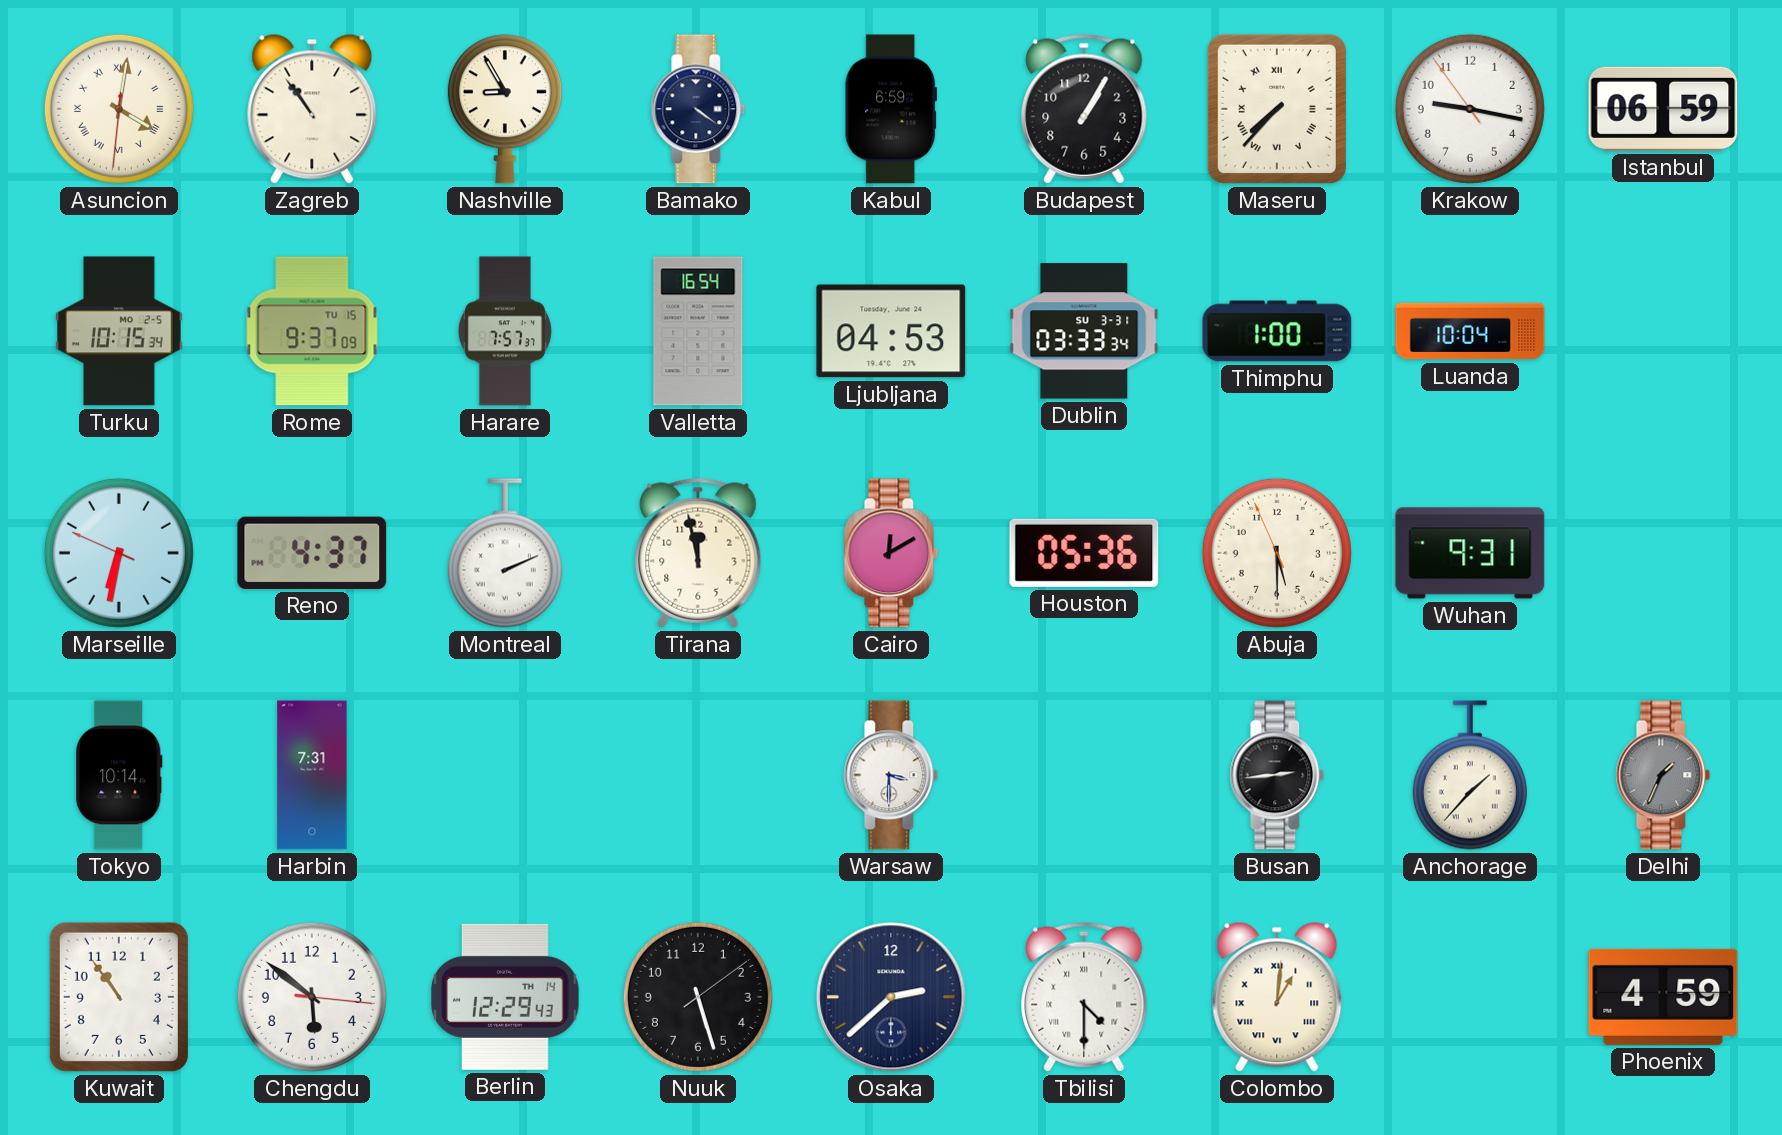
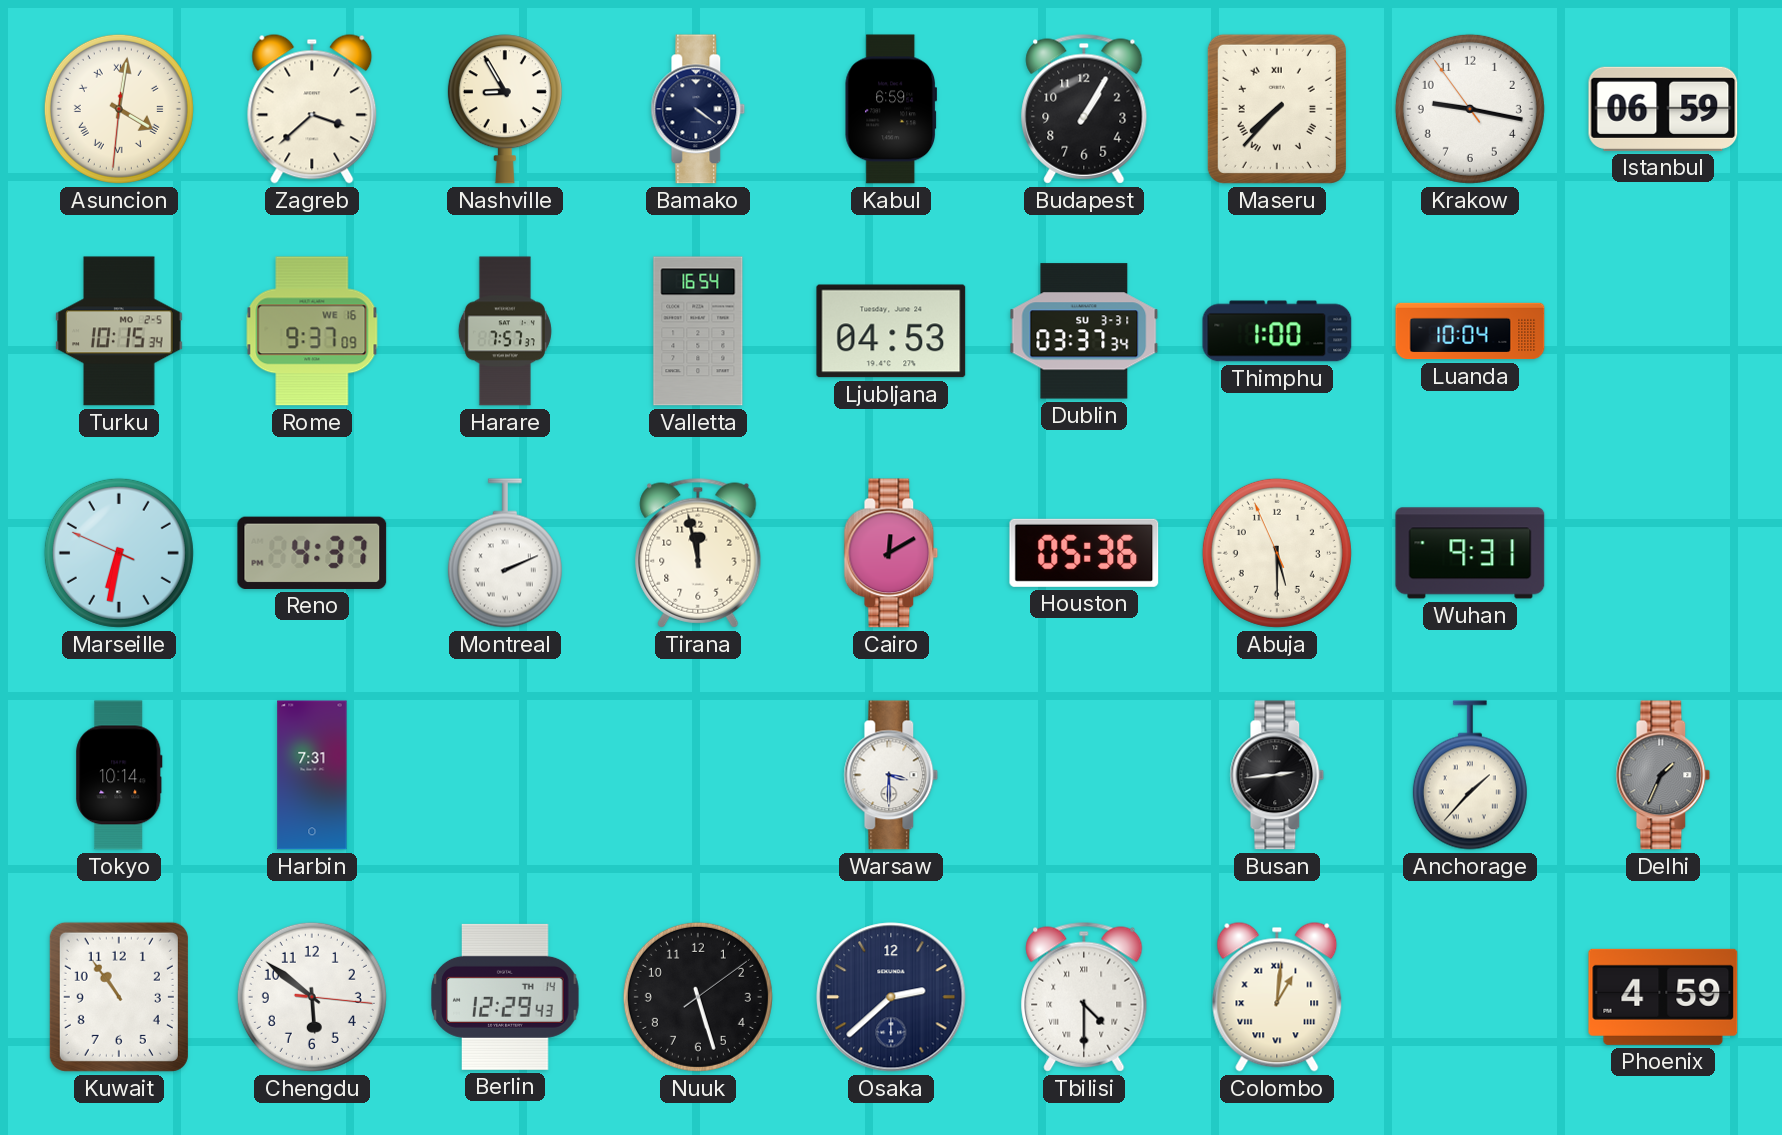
Zagreb: 10:54 -> 3:38
Rome date: TU 15 -> WE 16
Dublin: 03:33 -> 03:37
